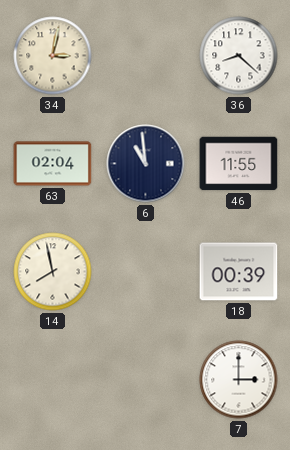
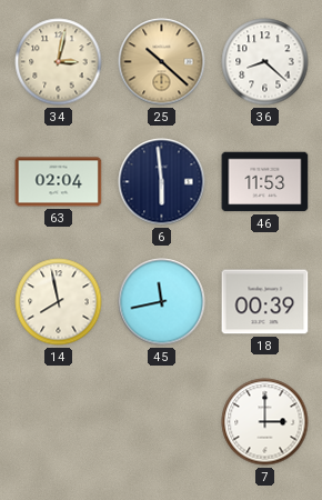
25: none -> 10:22
6: 10:59 -> 5:59
46: 11:55 -> 11:53
45: none -> 11:43
